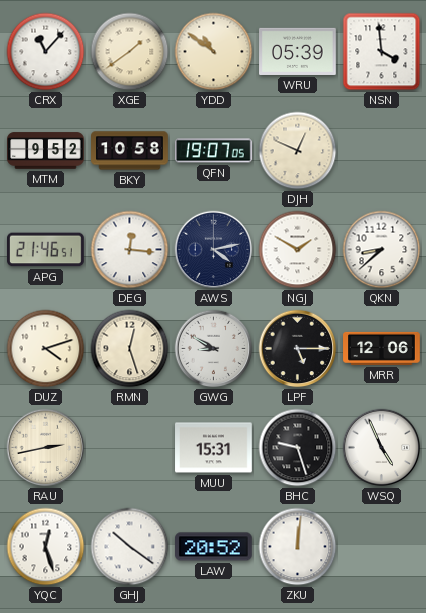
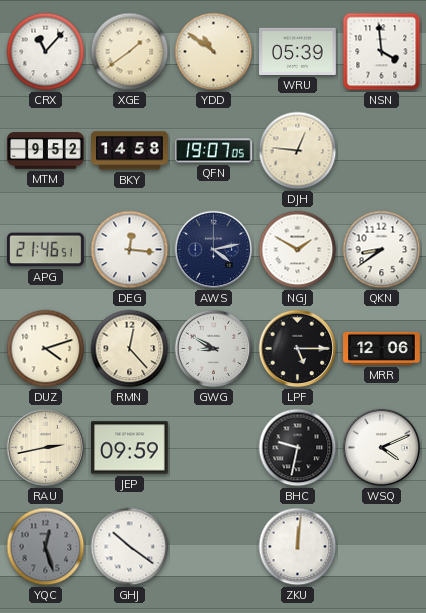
BKY: 10:58 -> 14:58
DJH: 12:49 -> 12:46
QKN: 8:38 -> 8:39
RMN: 12:27 -> 12:23
JEP: none -> 09:59
MUU: 15:31 -> none
BHC: 9:27 -> 9:32
WSQ: 4:56 -> 4:11
YQC dial: white -> grey
LAW: 20:52 -> none
